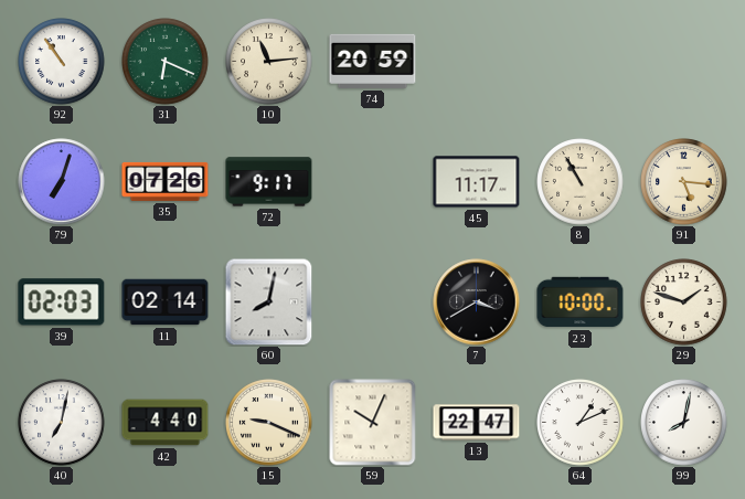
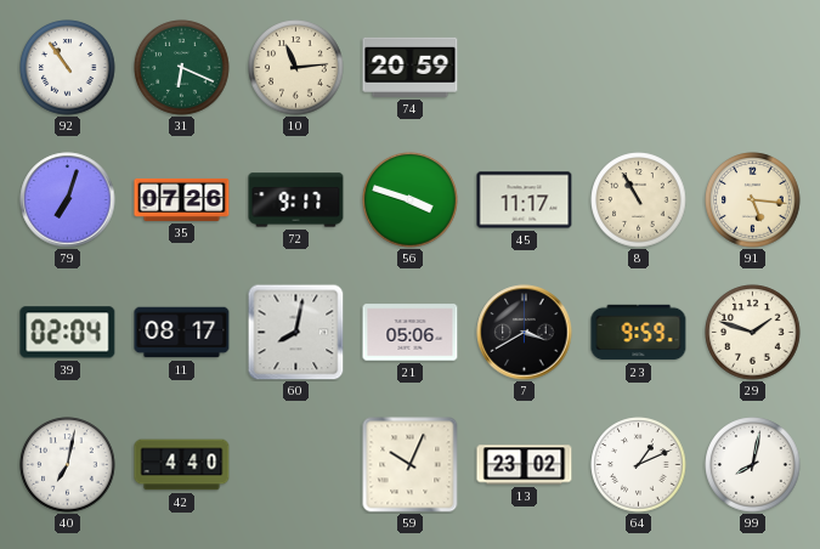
56: none -> 3:48
39: 02:03 -> 02:04
11: 02:14 -> 08:17
21: none -> 05:06
23: 10:00 -> 9:59
15: 9:19 -> none
13: 22:47 -> 23:02
